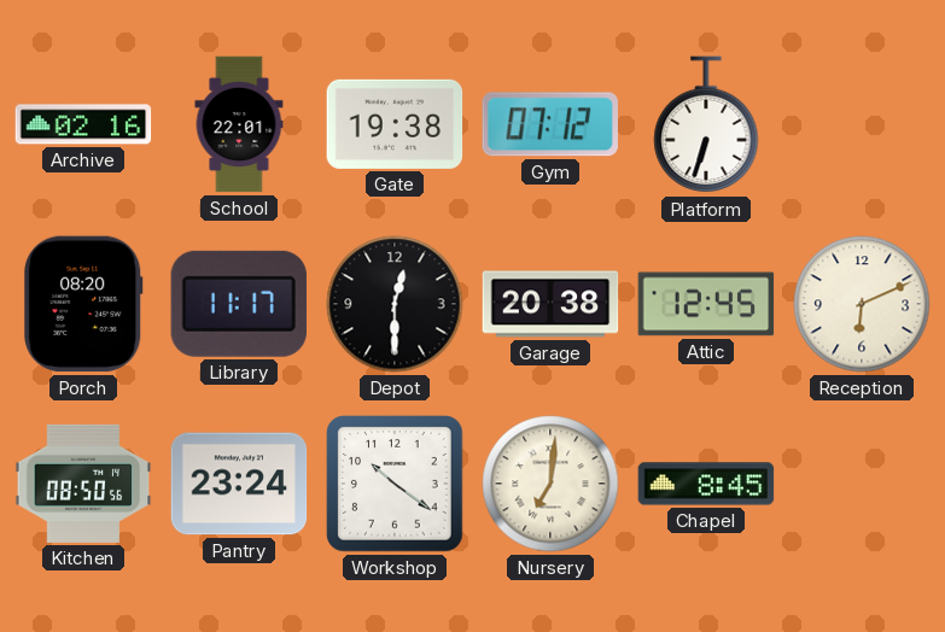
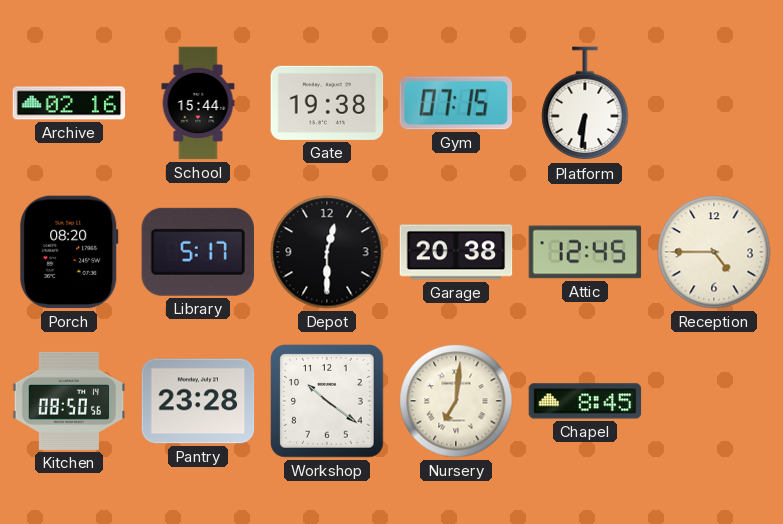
School: 22:01 -> 15:44
Gym: 07:12 -> 07:15
Platform: 6:33 -> 6:31
Library: 11:17 -> 5:17
Reception: 6:11 -> 4:45
Pantry: 23:24 -> 23:28
